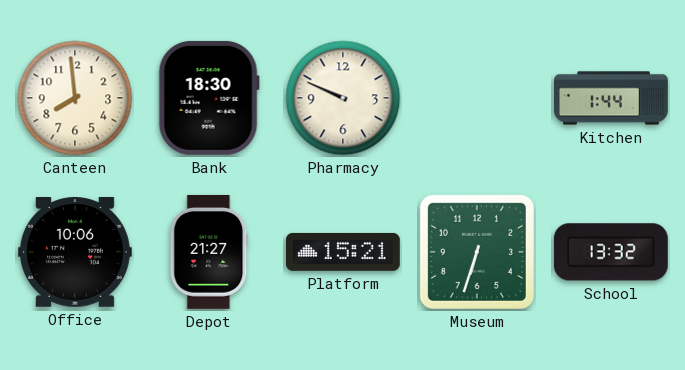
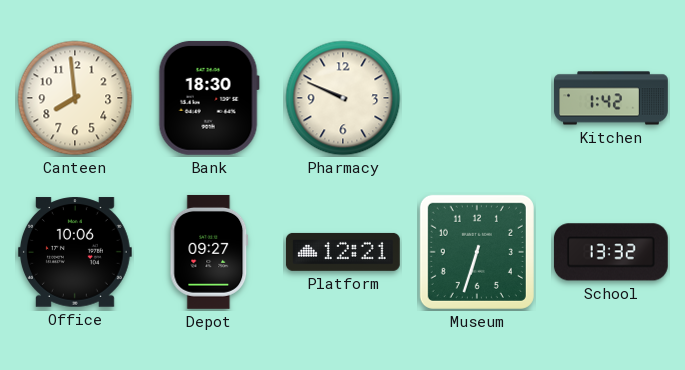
Kitchen: 1:44 -> 1:42
Depot: 21:27 -> 09:27
Platform: 15:21 -> 12:21
